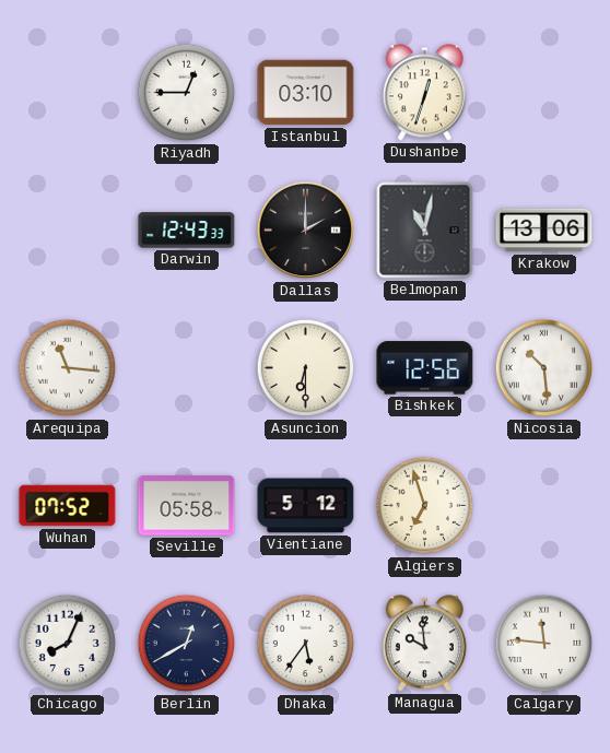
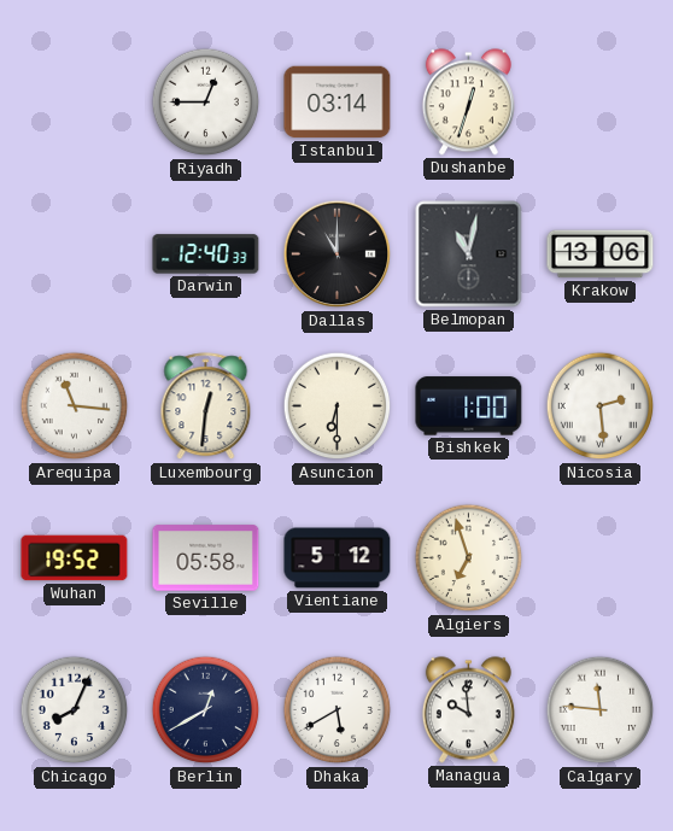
Istanbul: 03:10 -> 03:14
Darwin: 12:43 -> 12:40
Dallas: 2:00 -> 11:00
Luxembourg: none -> 12:31
Bishkek: 12:56 -> 1:00
Nicosia: 10:29 -> 2:29
Wuhan: 07:52 -> 19:52
Dhaka: 5:36 -> 5:40
